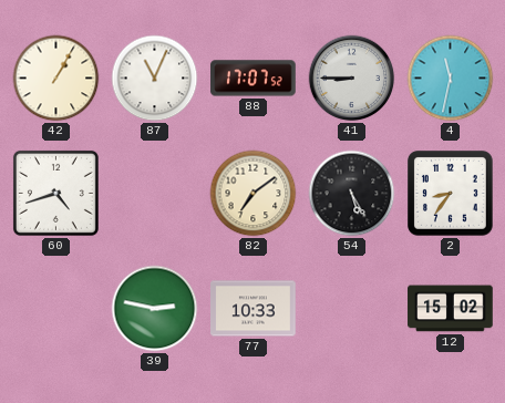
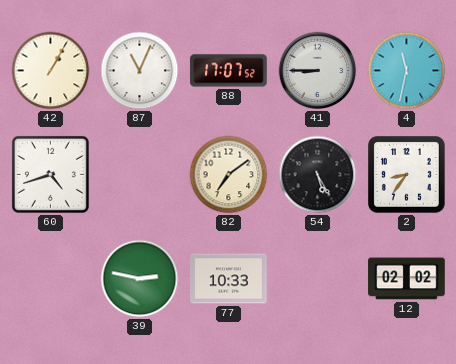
12: 15:02 -> 02:02
